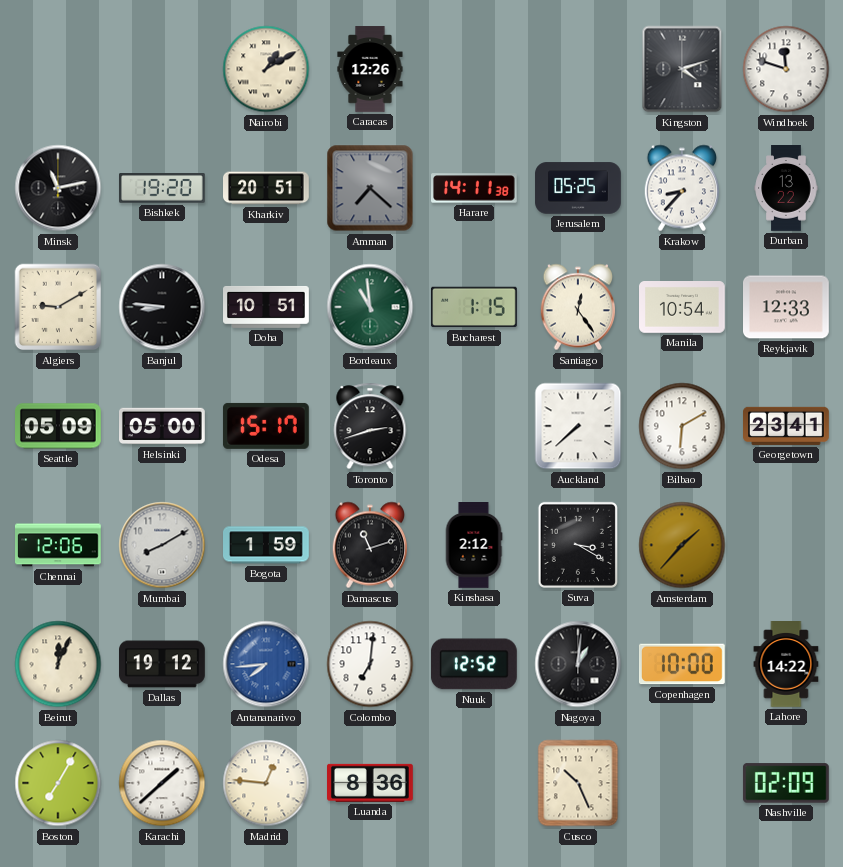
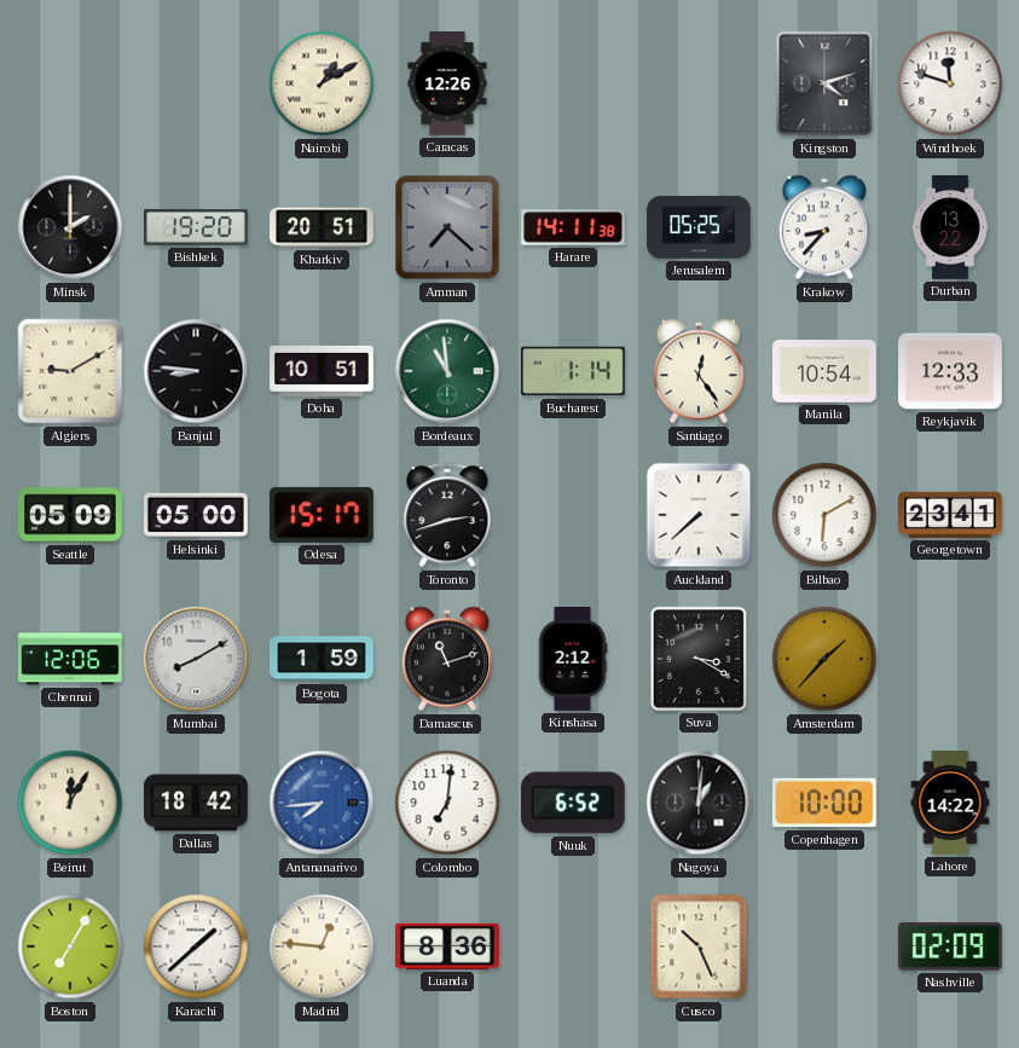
Minsk: 11:13 -> 2:00
Bucharest: 1:15 -> 1:14
Beirut: 12:04 -> 12:05
Dallas: 19:12 -> 18:42
Nuuk: 12:52 -> 6:52
